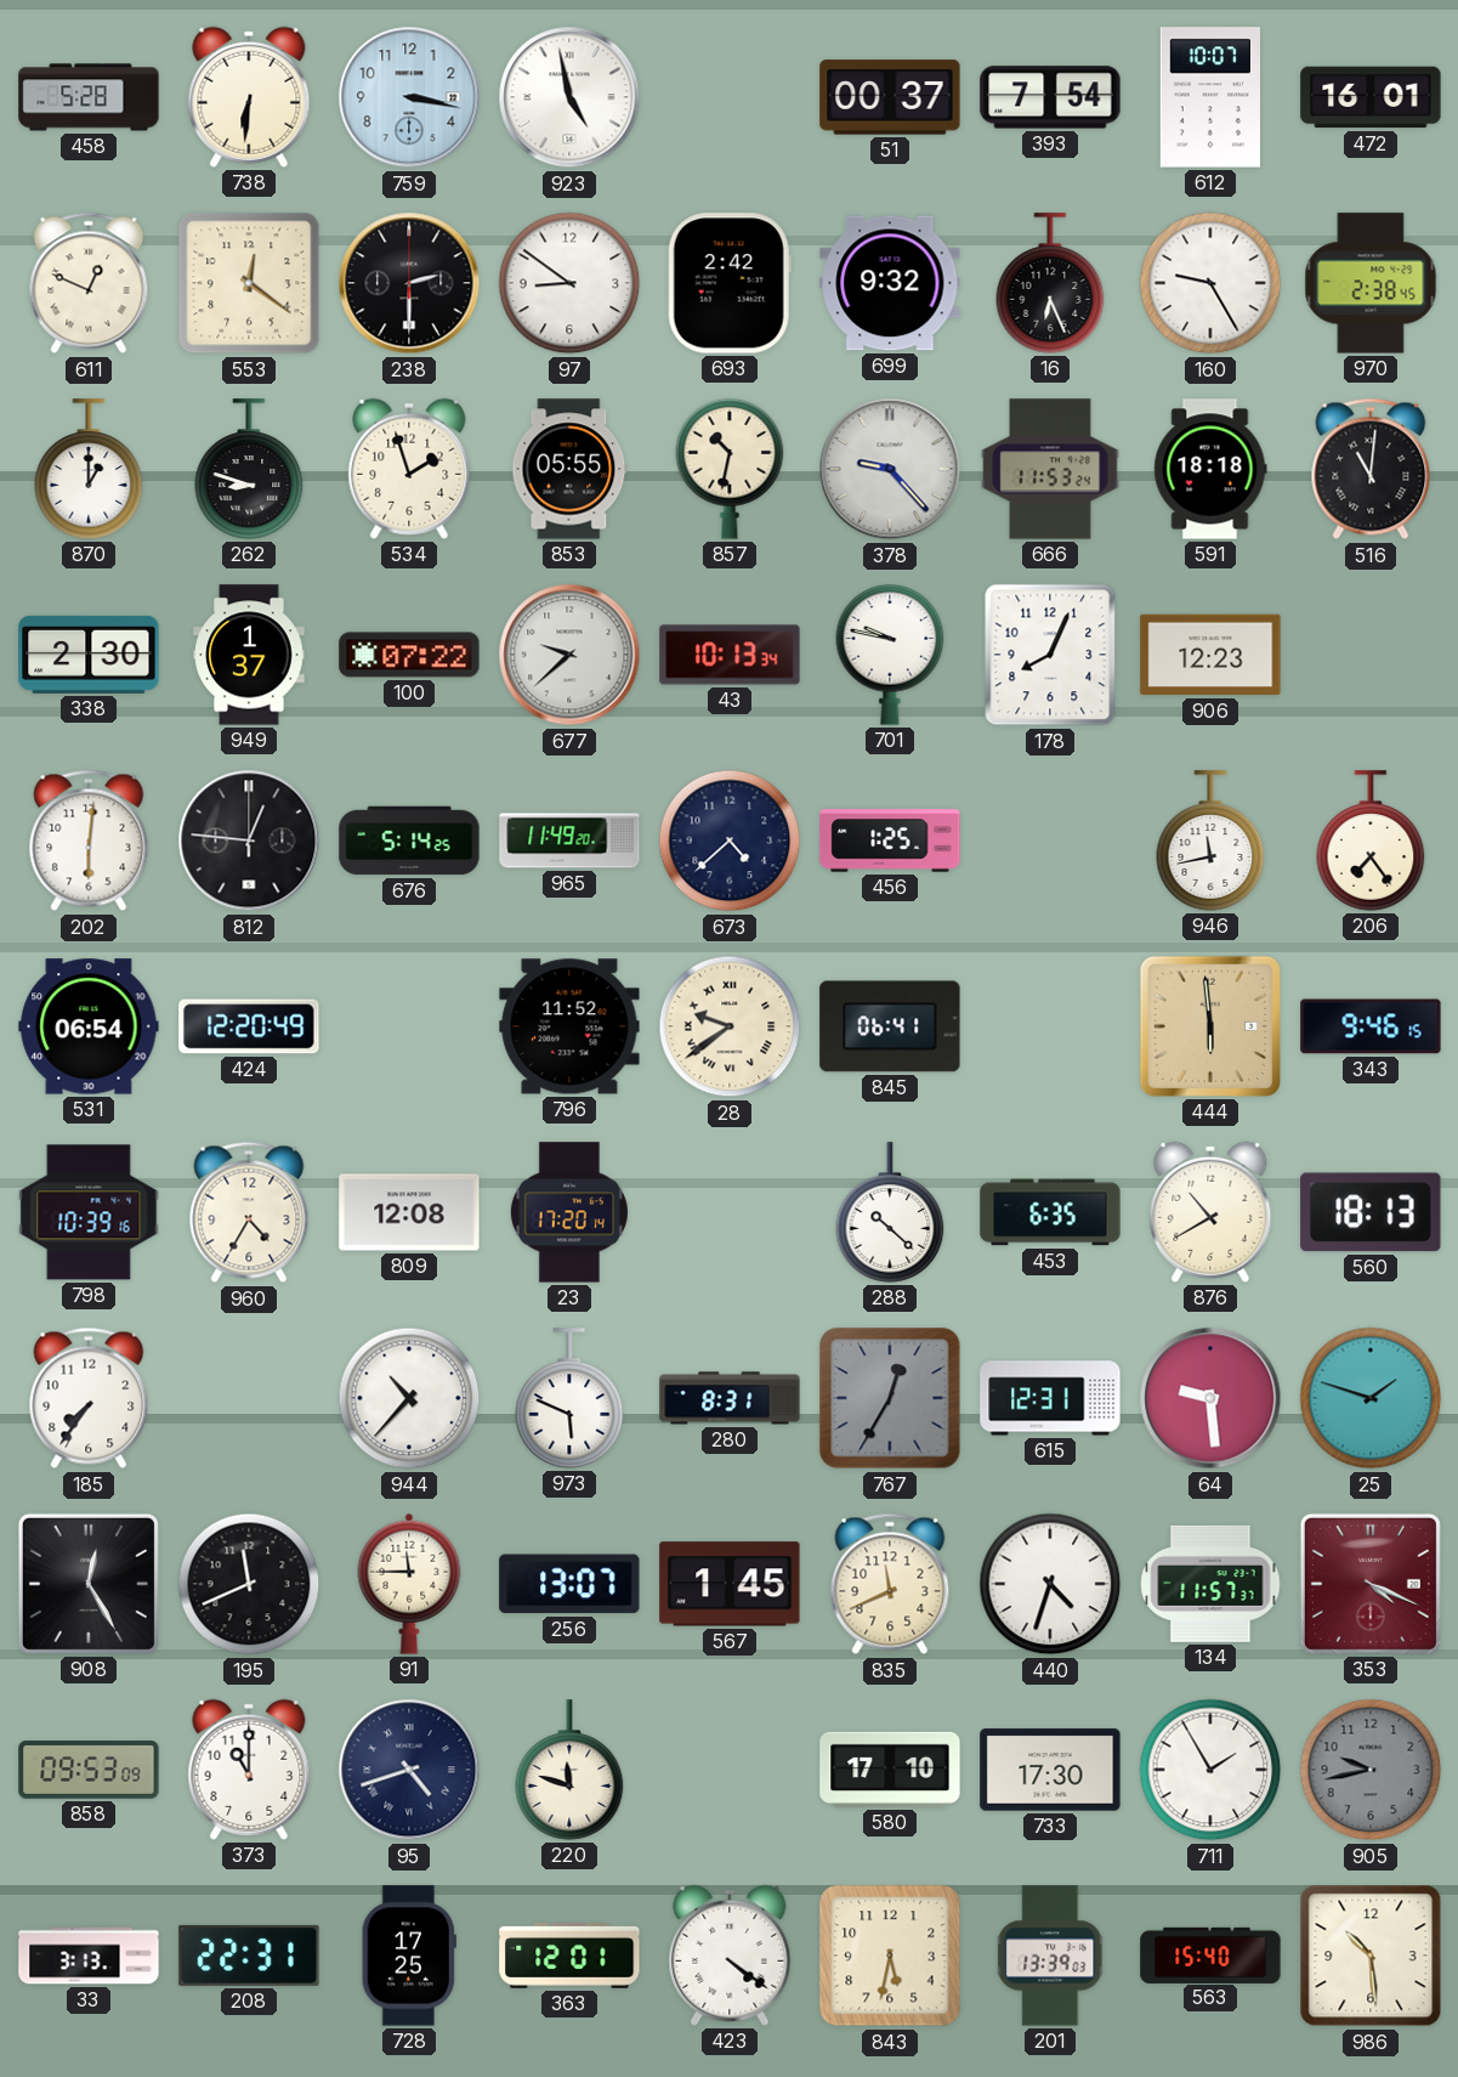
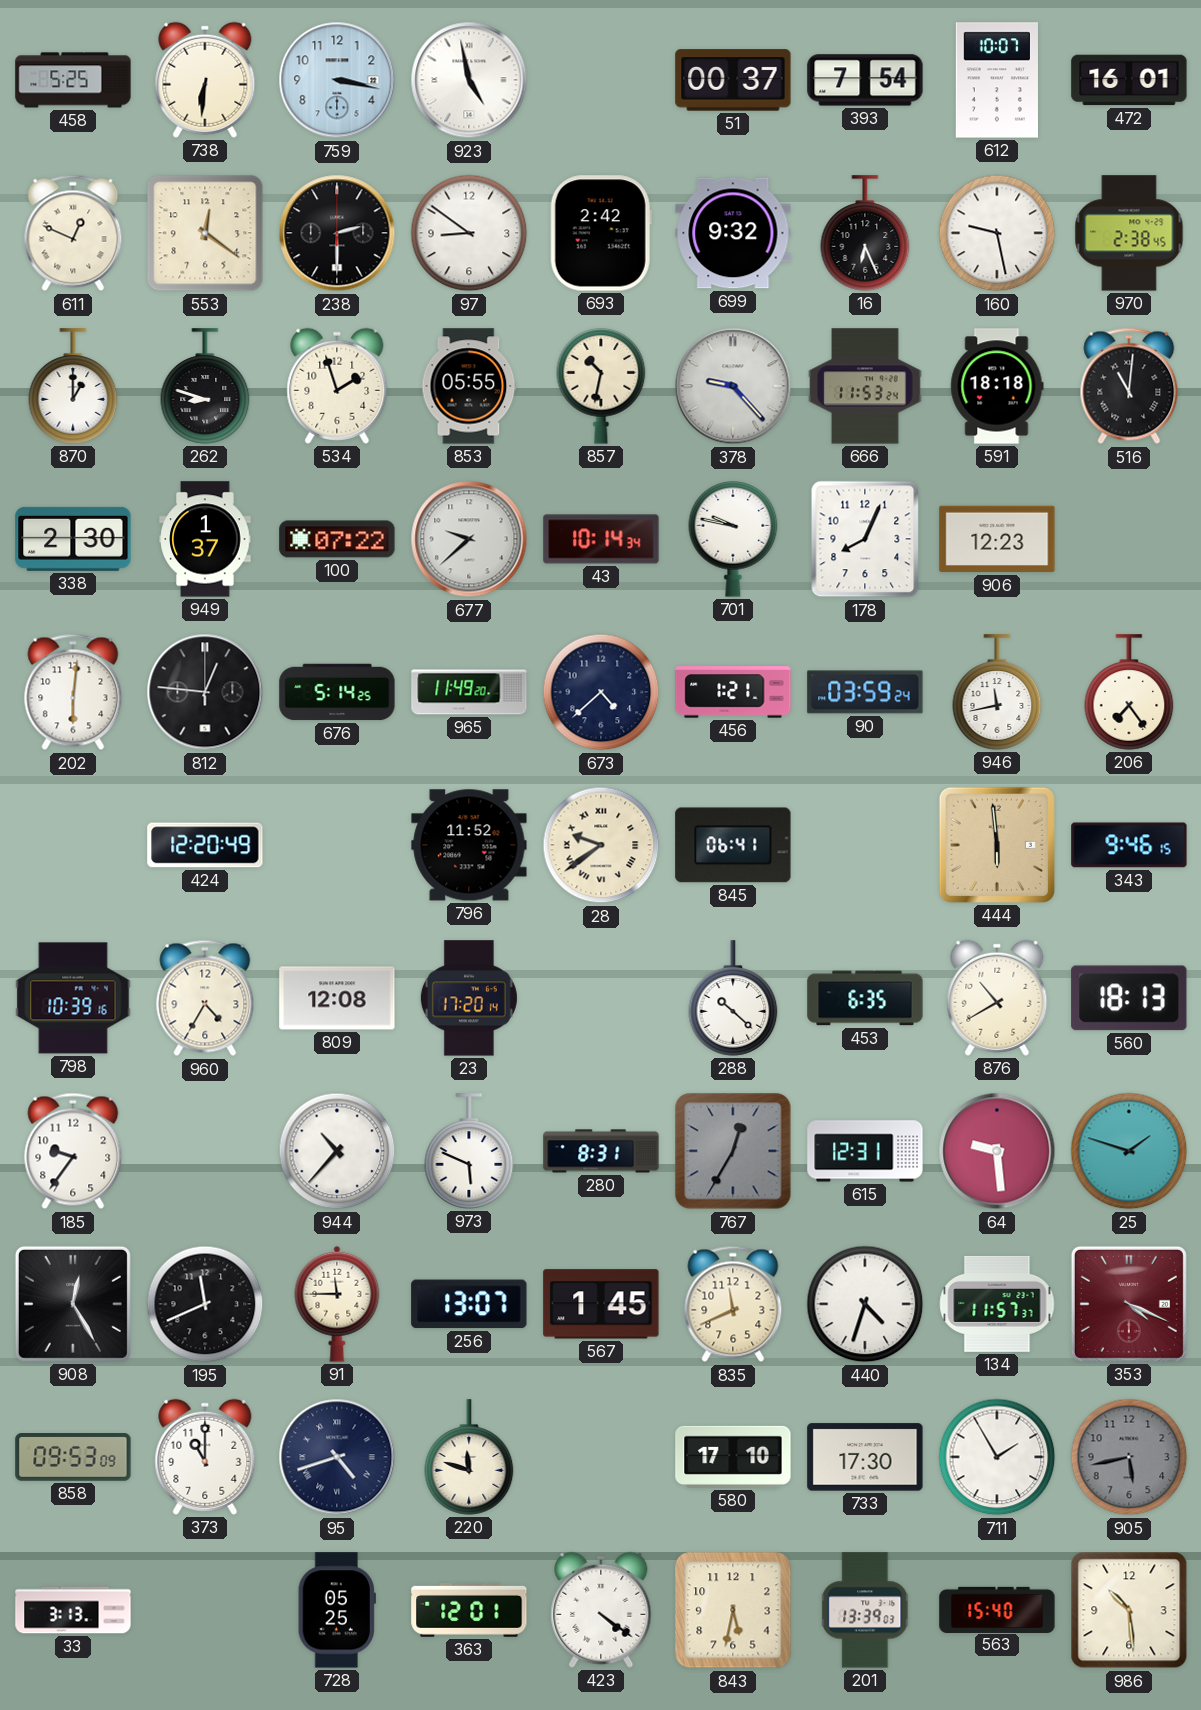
458: 5:28 -> 5:25
160: 9:25 -> 9:28
43: 10:13 -> 10:14
456: 1:25 -> 1:21
90: none -> 03:59
531: 06:54 -> none
185: 7:36 -> 9:36
905: 9:43 -> 5:43
208: 22:31 -> none
728: 17:25 -> 05:25
